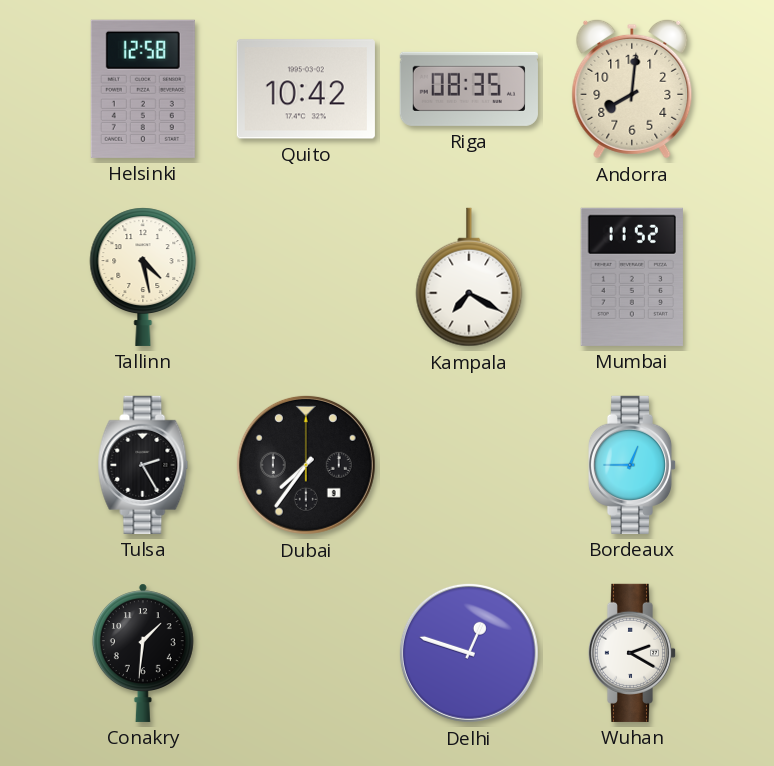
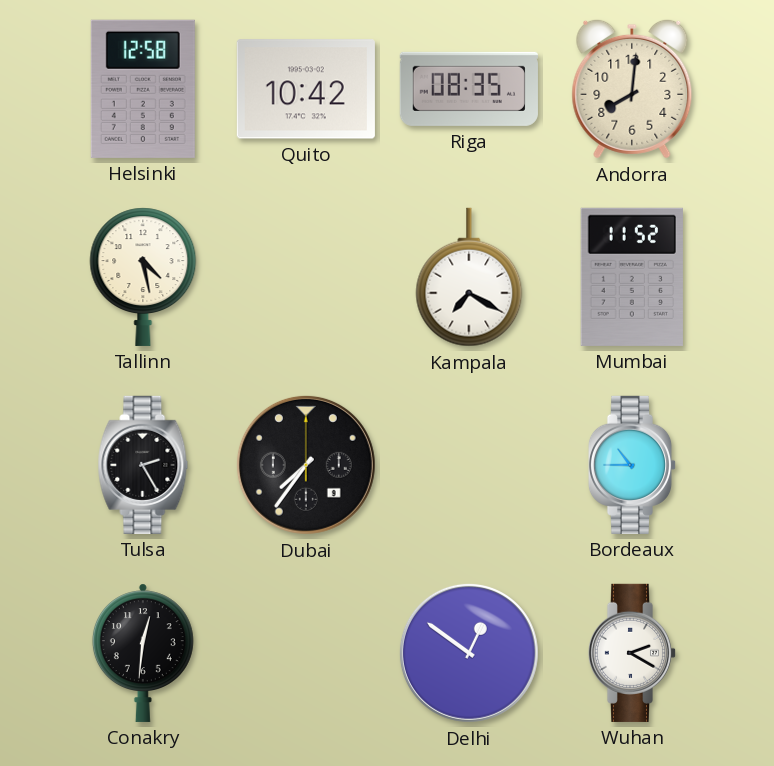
Bordeaux: 12:45 -> 10:45
Conakry: 1:31 -> 12:31
Delhi: 12:48 -> 12:51
